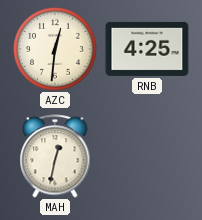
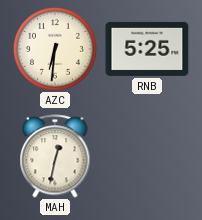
AZC: 12:31 -> 6:31
RNB: 4:25 -> 5:25
